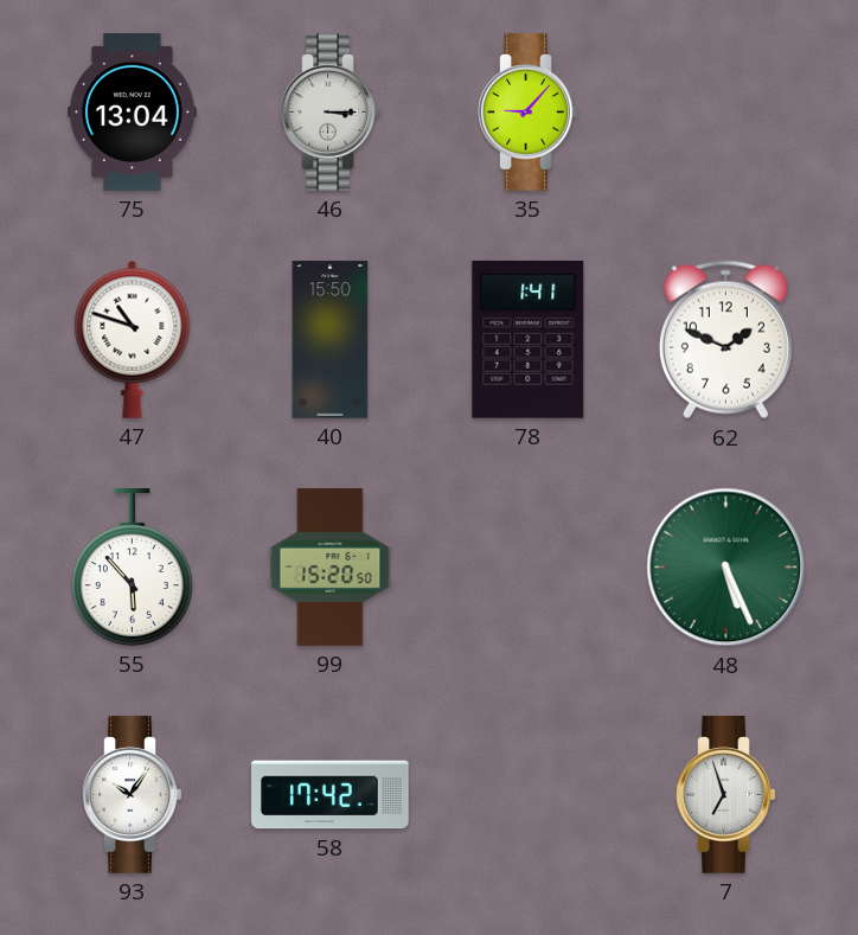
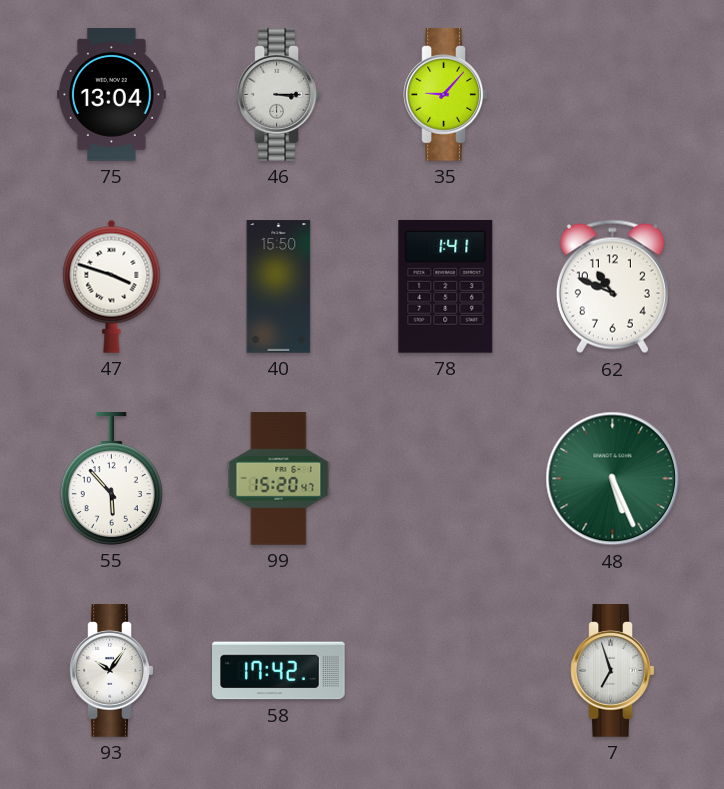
47: 10:48 -> 3:48
62: 1:49 -> 10:49
99: 15:20:50 -> 15:20:47
